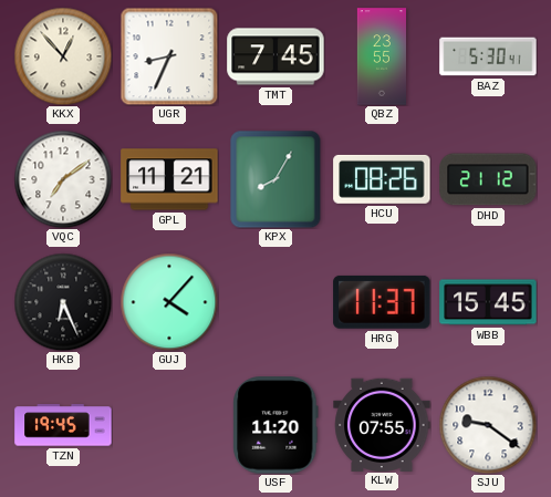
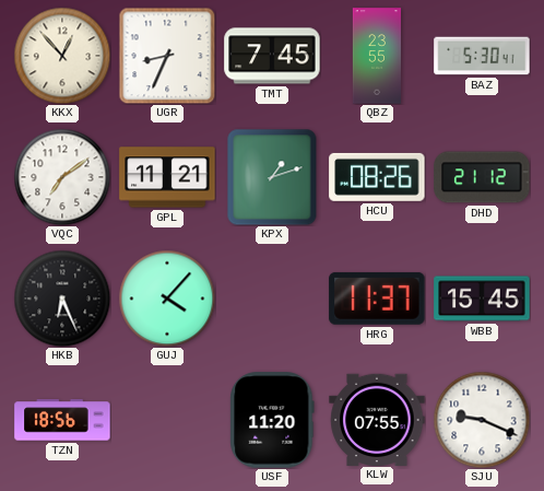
KPX: 8:05 -> 1:12
TZN: 19:45 -> 18:56
SJU: 9:21 -> 9:19
